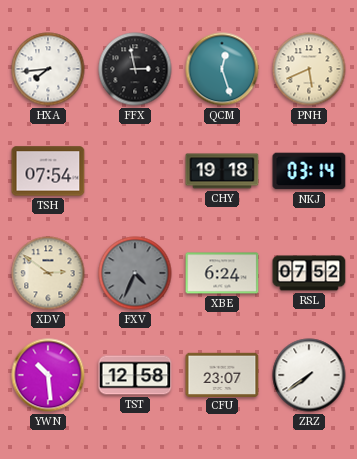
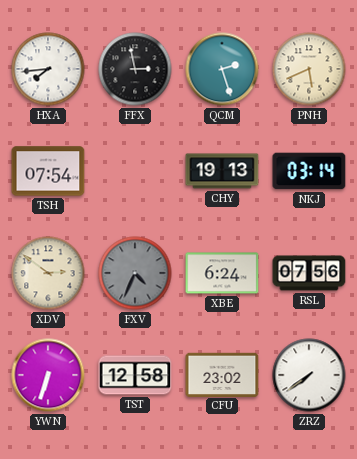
QCM: 12:27 -> 2:27
CHY: 19:18 -> 19:13
RSL: 07:52 -> 07:56
YWN: 10:29 -> 6:33
CFU: 23:07 -> 23:02
